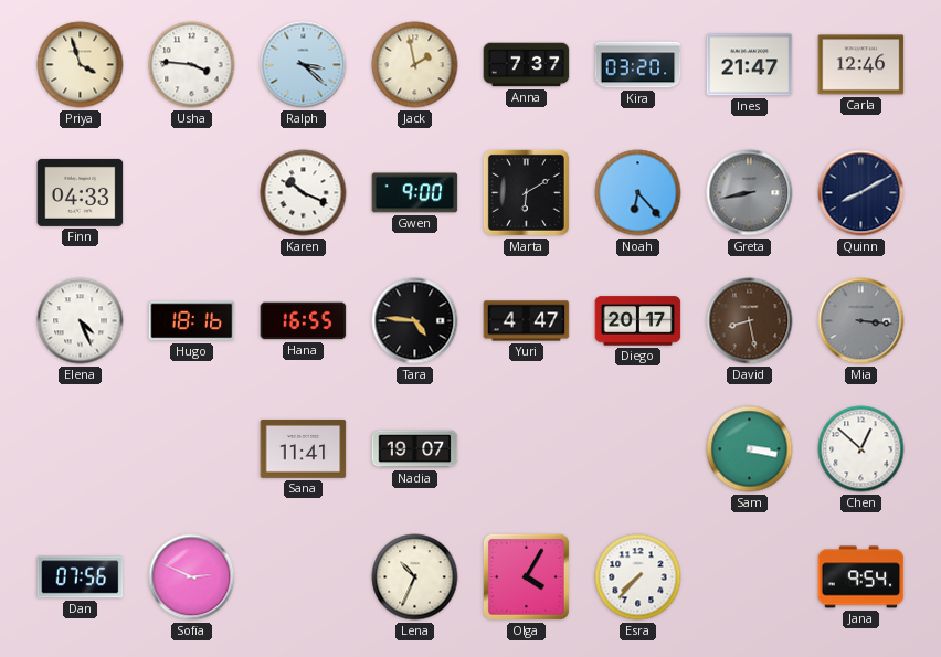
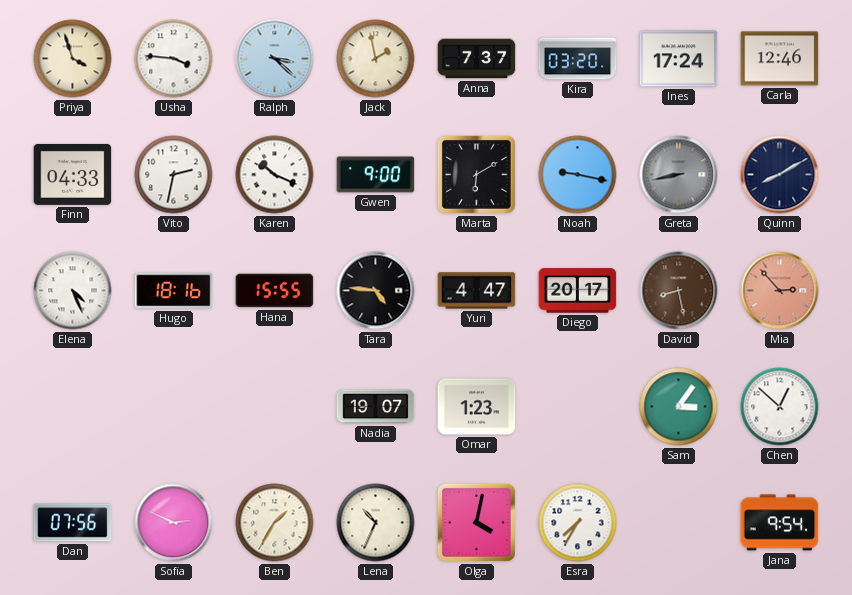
Ines: 21:47 -> 17:24
Vito: none -> 2:32
Noah: 6:23 -> 9:17
Hana: 16:55 -> 15:55
Mia: 3:16 -> 2:53
Mia dial: grey -> salmon
Sana: 11:41 -> none
Omar: none -> 1:23
Sam: 3:17 -> 3:06
Ben: none -> 1:35
Olga: 4:05 -> 4:02
Esra: 7:37 -> 7:35
